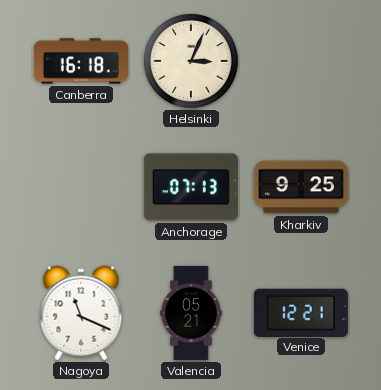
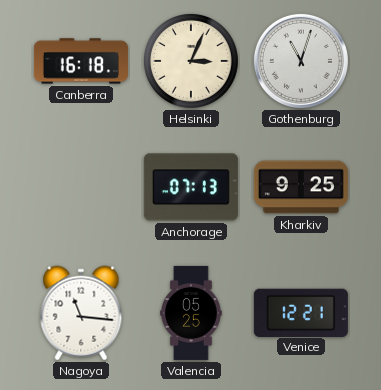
Gothenburg: none -> 11:03
Nagoya: 11:19 -> 11:16
Valencia: 05:21 -> 05:25
